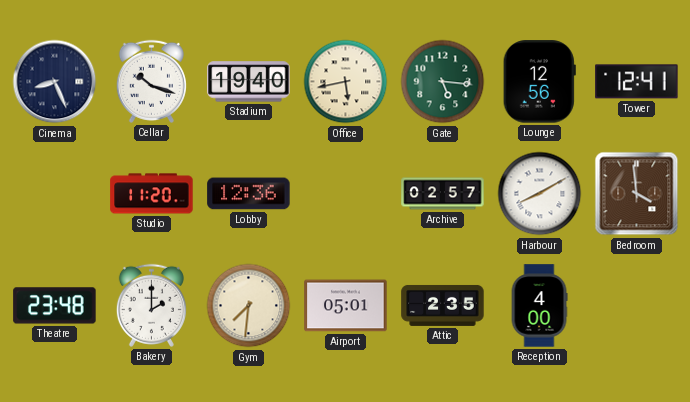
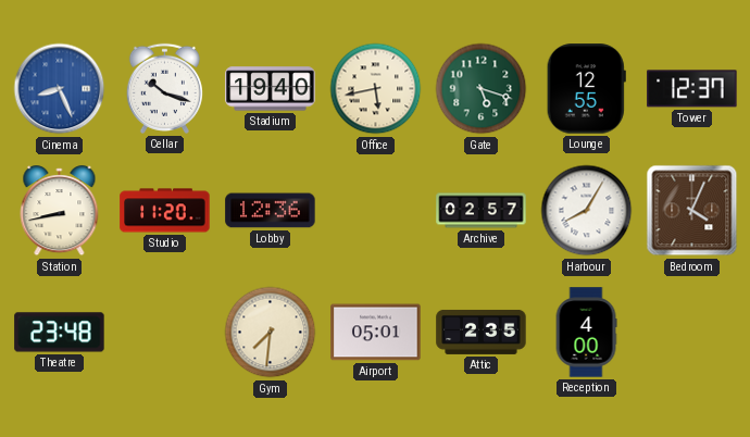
Cinema dial: navy -> blue
Gate: 5:16 -> 5:18
Lounge: 12:56 -> 12:55
Tower: 12:41 -> 12:37
Station: none -> 8:43
Harbour: 8:10 -> 8:05
Bedroom: 3:59 -> 4:04
Bakery: 2:00 -> none
